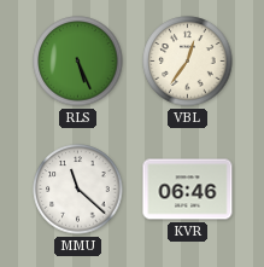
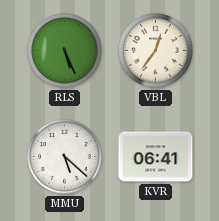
MMU: 11:22 -> 5:22
KVR: 06:46 -> 06:41
